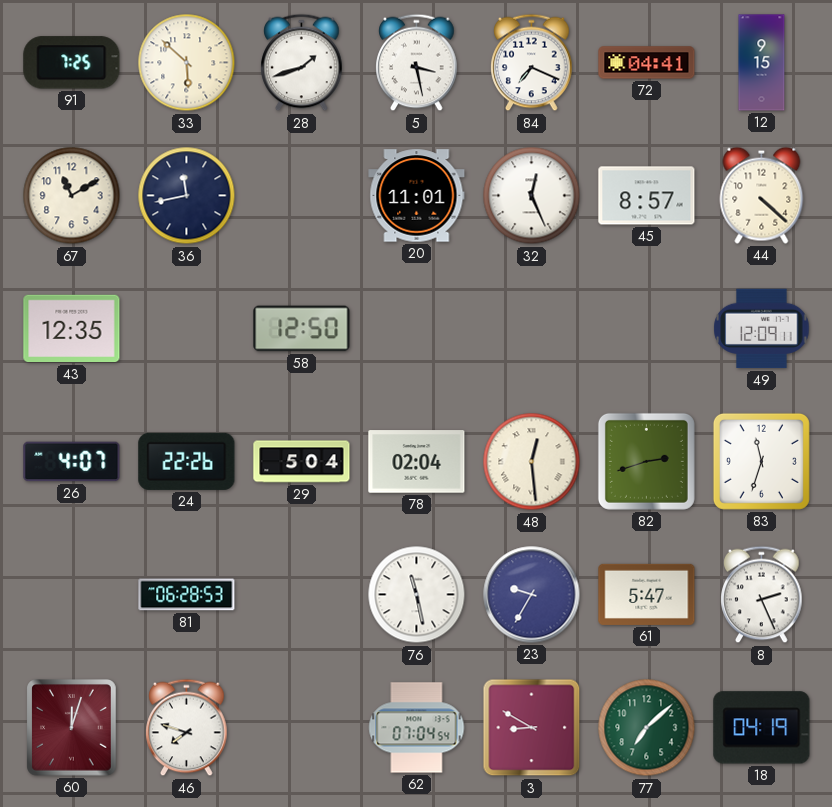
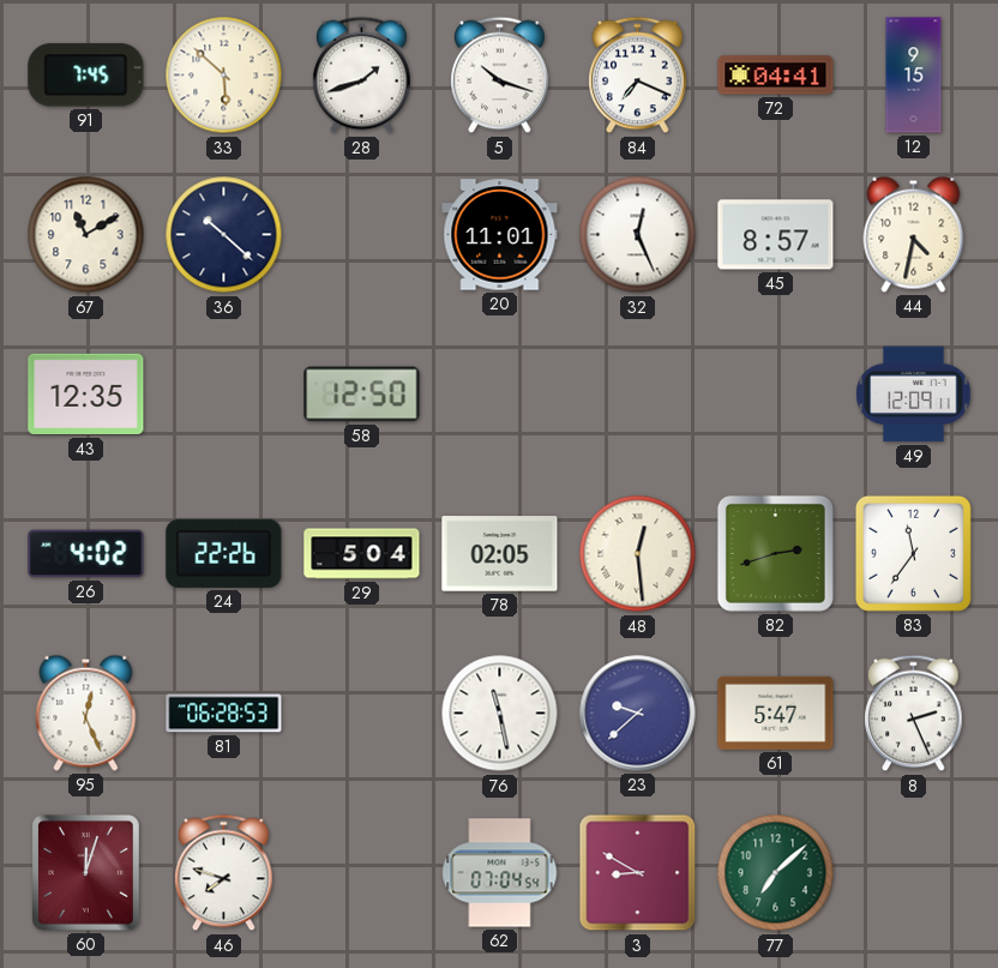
91: 7:25 -> 7:45
5: 3:28 -> 10:18
36: 11:43 -> 10:22
44: 4:22 -> 4:32
26: 4:07 -> 4:02
78: 02:04 -> 02:05
83: 11:33 -> 11:36
95: none -> 12:26
23: 9:35 -> 9:38
18: 04:19 -> none
